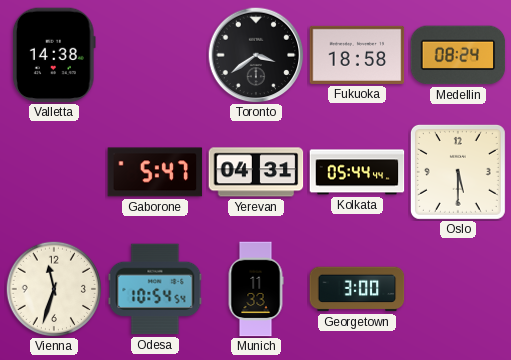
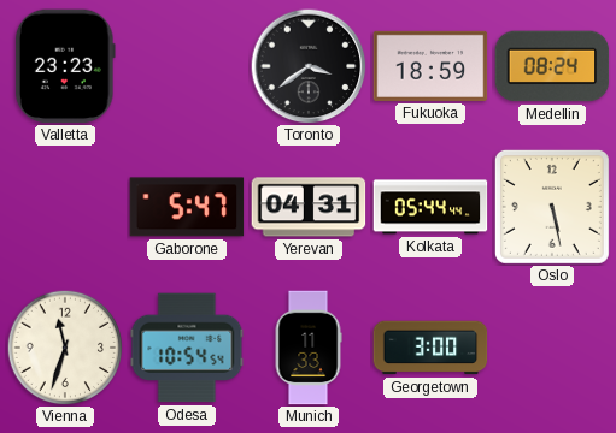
Valletta: 14:38 -> 23:23
Fukuoka: 18:58 -> 18:59
Oslo: 5:30 -> 5:28
